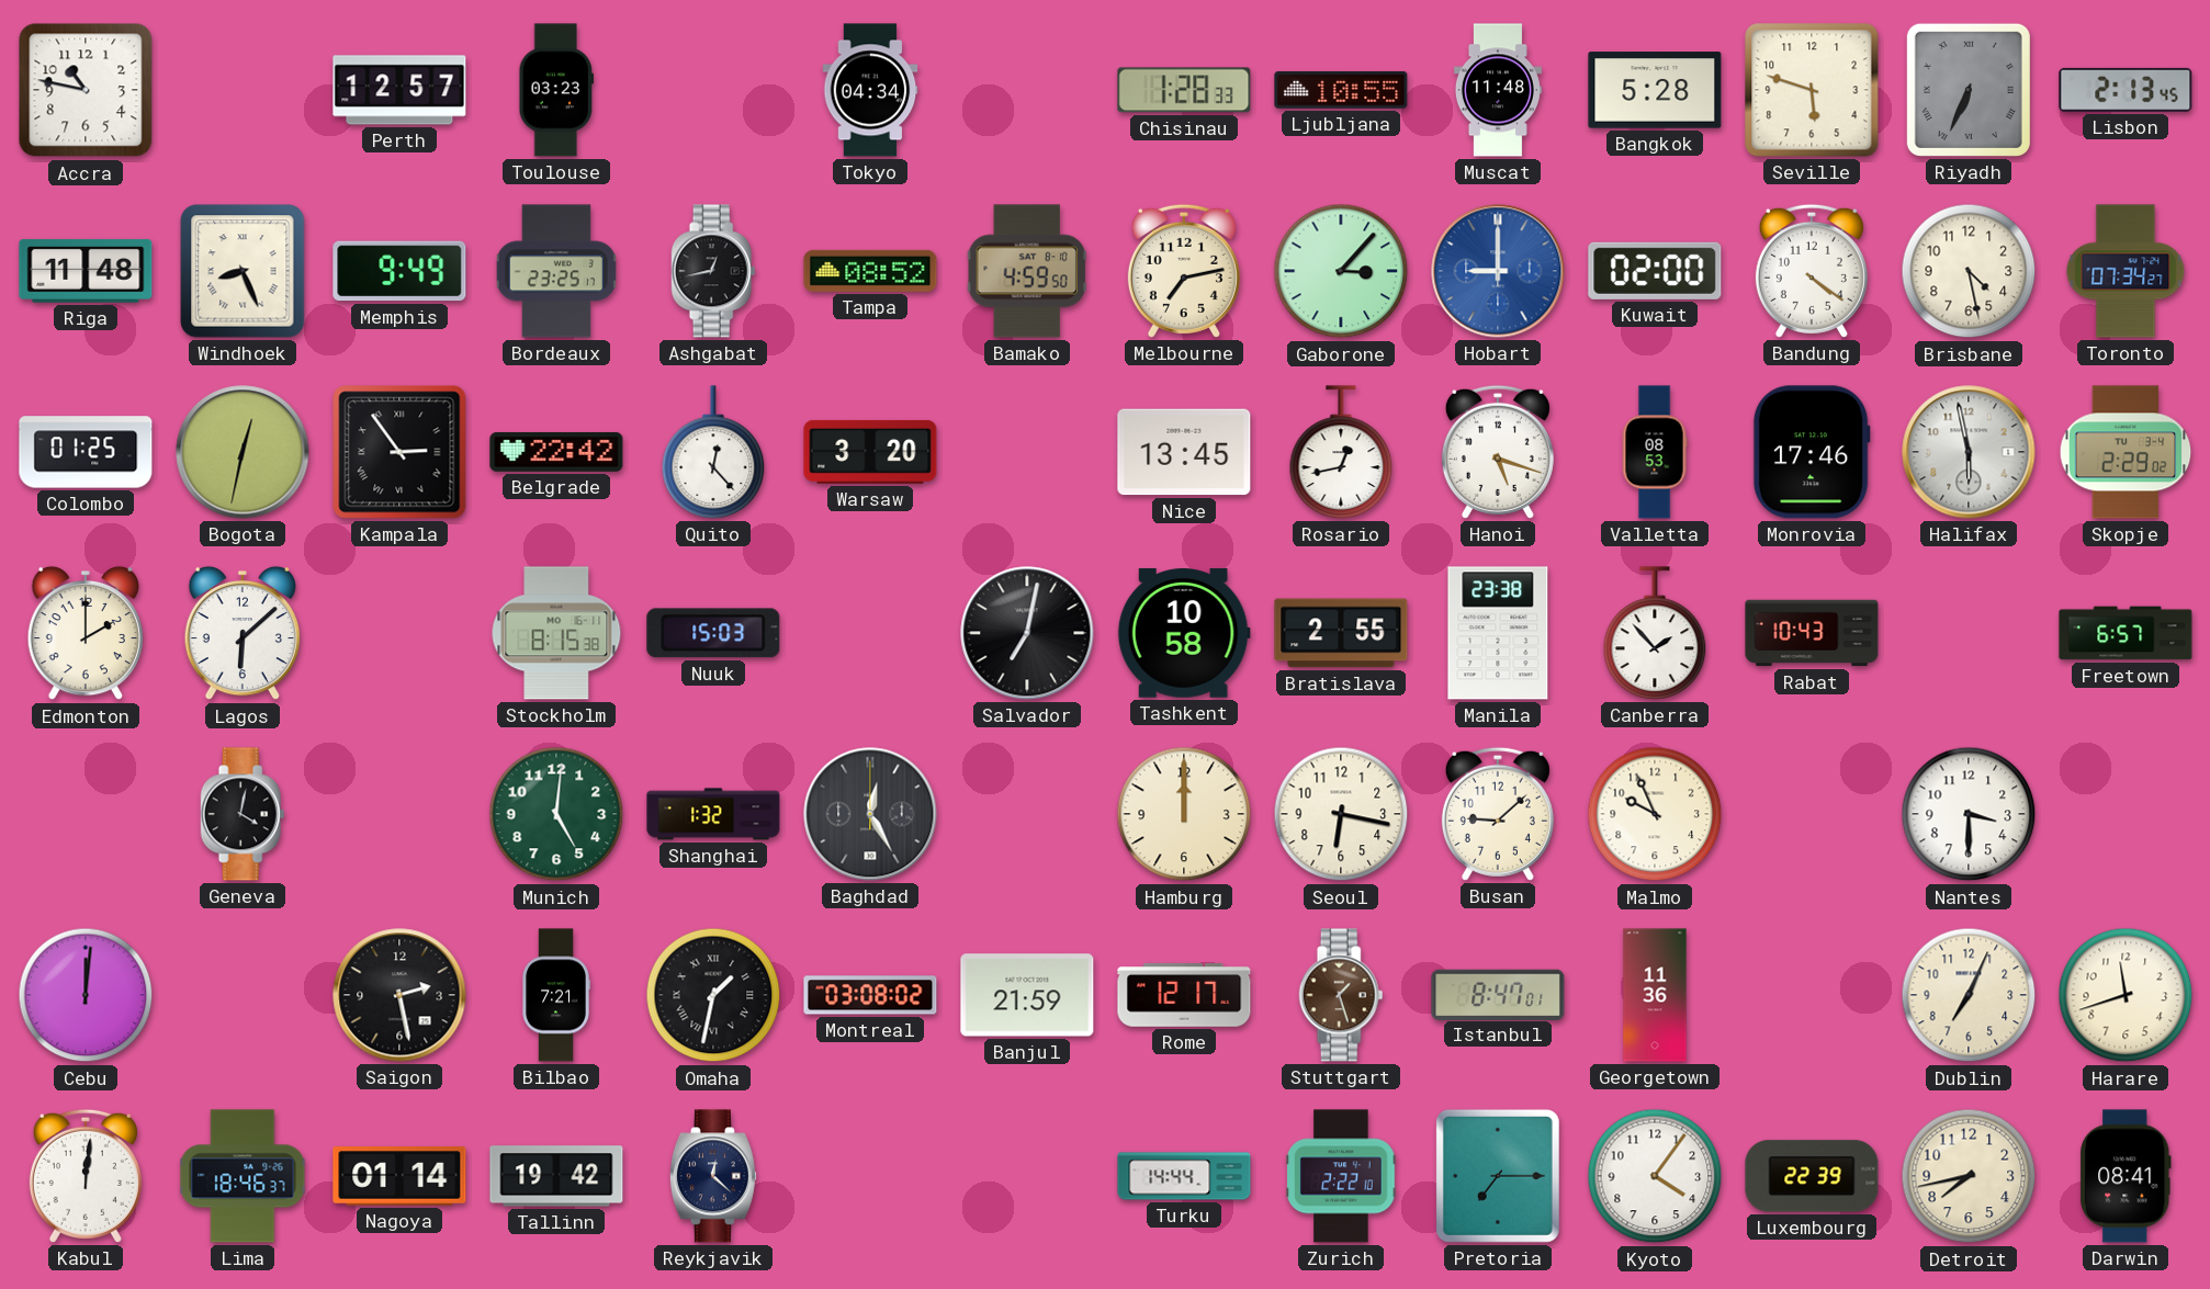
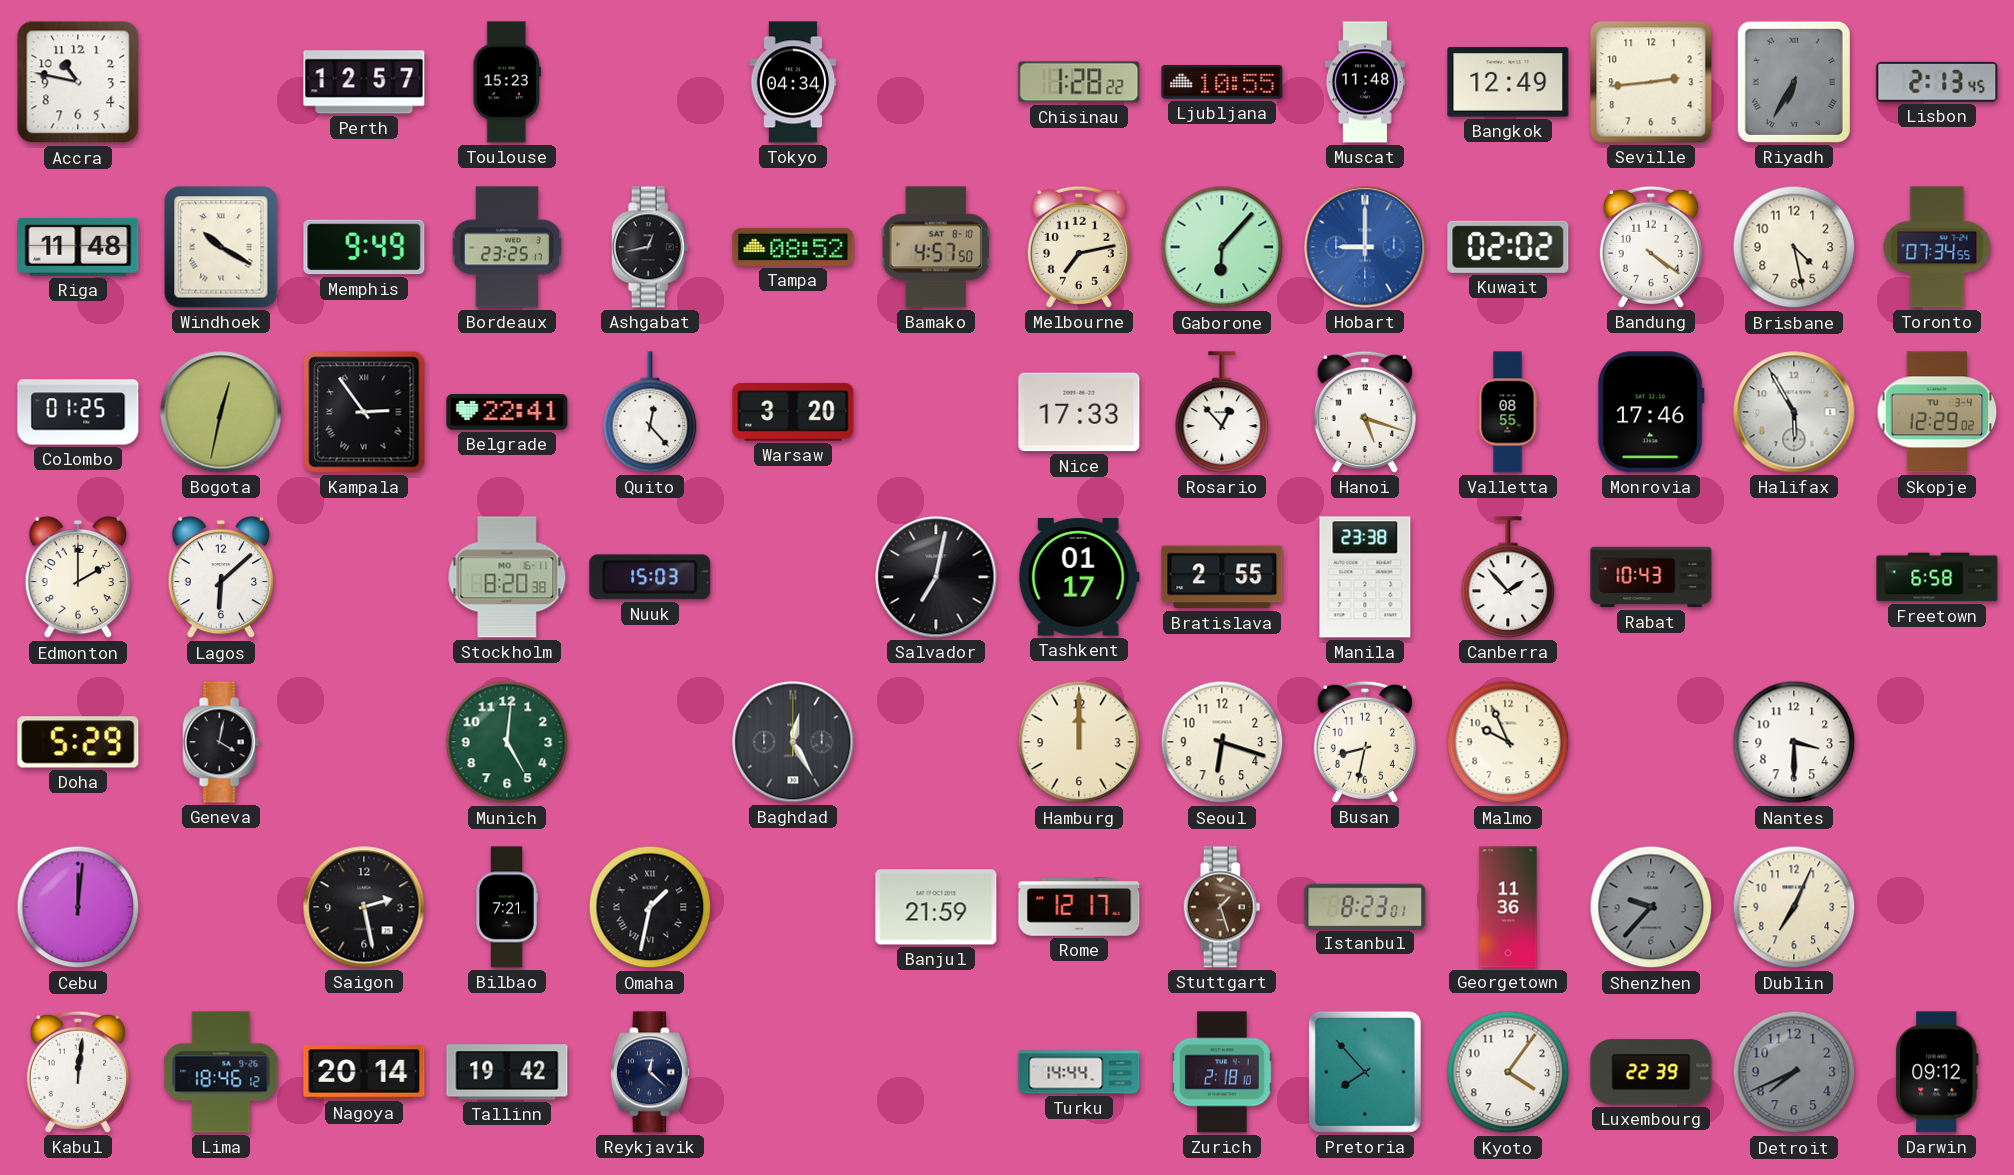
Toulouse: 03:23 -> 15:23
Chisinau: 1:28:33 -> 1:28:22
Bangkok: 5:28 -> 12:49
Seville: 5:48 -> 2:44
Riyadh: 6:34 -> 6:35
Windhoek: 8:26 -> 10:20
Bamako: 4:59 -> 4:57
Gaborone: 3:07 -> 6:07
Kuwait: 02:00 -> 02:02
Toronto: 07:34:27 -> 07:34:55
Belgrade: 22:42 -> 22:41
Nice: 13:45 -> 17:33
Rosario: 12:43 -> 12:53
Valletta: 08:53 -> 08:55
Halifax: 5:58 -> 5:55
Skopje: 2:29 -> 12:29
Stockholm: 8:15 -> 8:20
Tashkent: 10:58 -> 01:17
Freetown: 6:57 -> 6:58
Doha: none -> 5:29
Shanghai: 1:32 -> none
Seoul: 6:17 -> 6:18
Busan: 9:08 -> 8:32
Montreal: 03:08 -> none
Istanbul: 8:47 -> 8:23
Shenzhen: none -> 9:37
Harare: 11:42 -> none
Lima: 18:46:37 -> 18:46:12
Nagoya: 01:14 -> 20:14
Zurich: 2:22 -> 2:18
Pretoria: 7:15 -> 7:53
Detroit: 7:43 -> 7:41
Detroit dial: cream -> grey
Darwin: 08:41 -> 09:12
